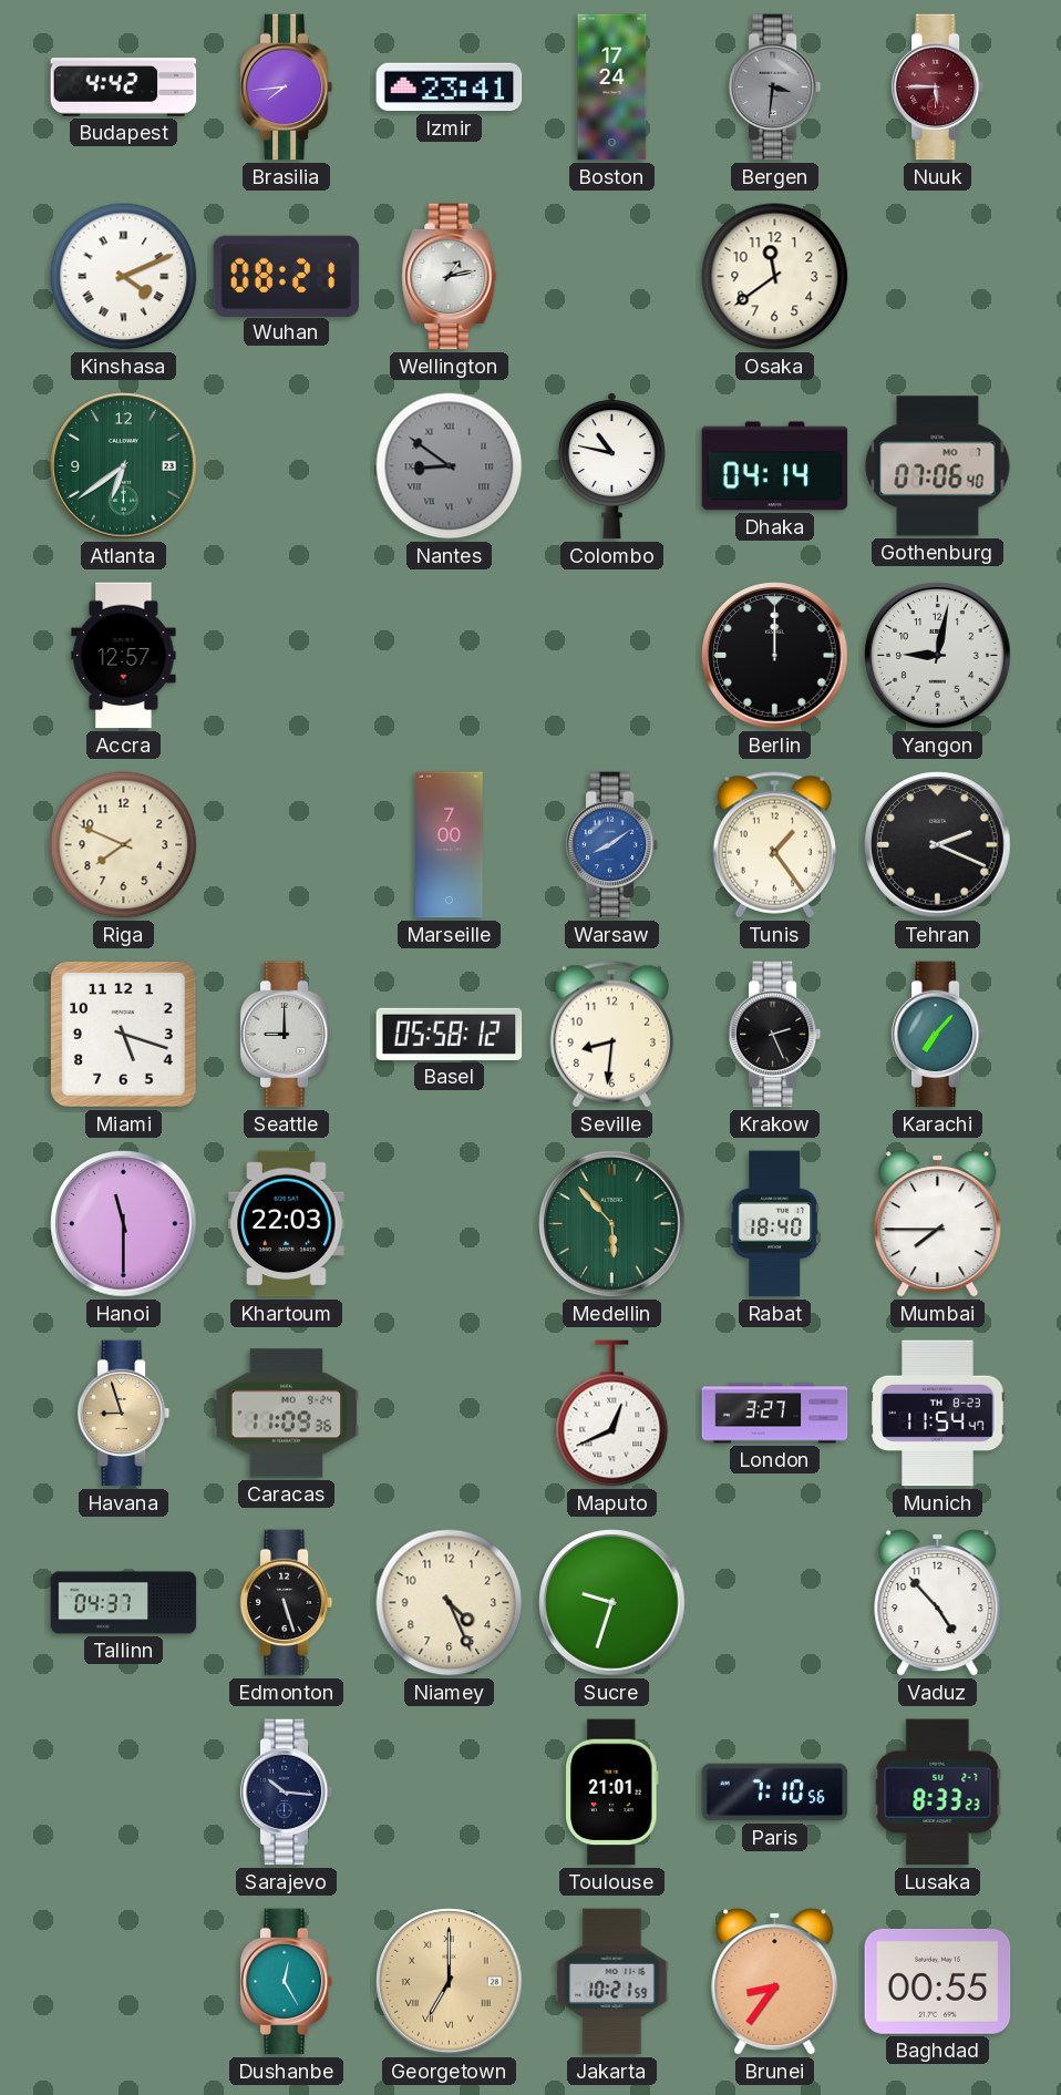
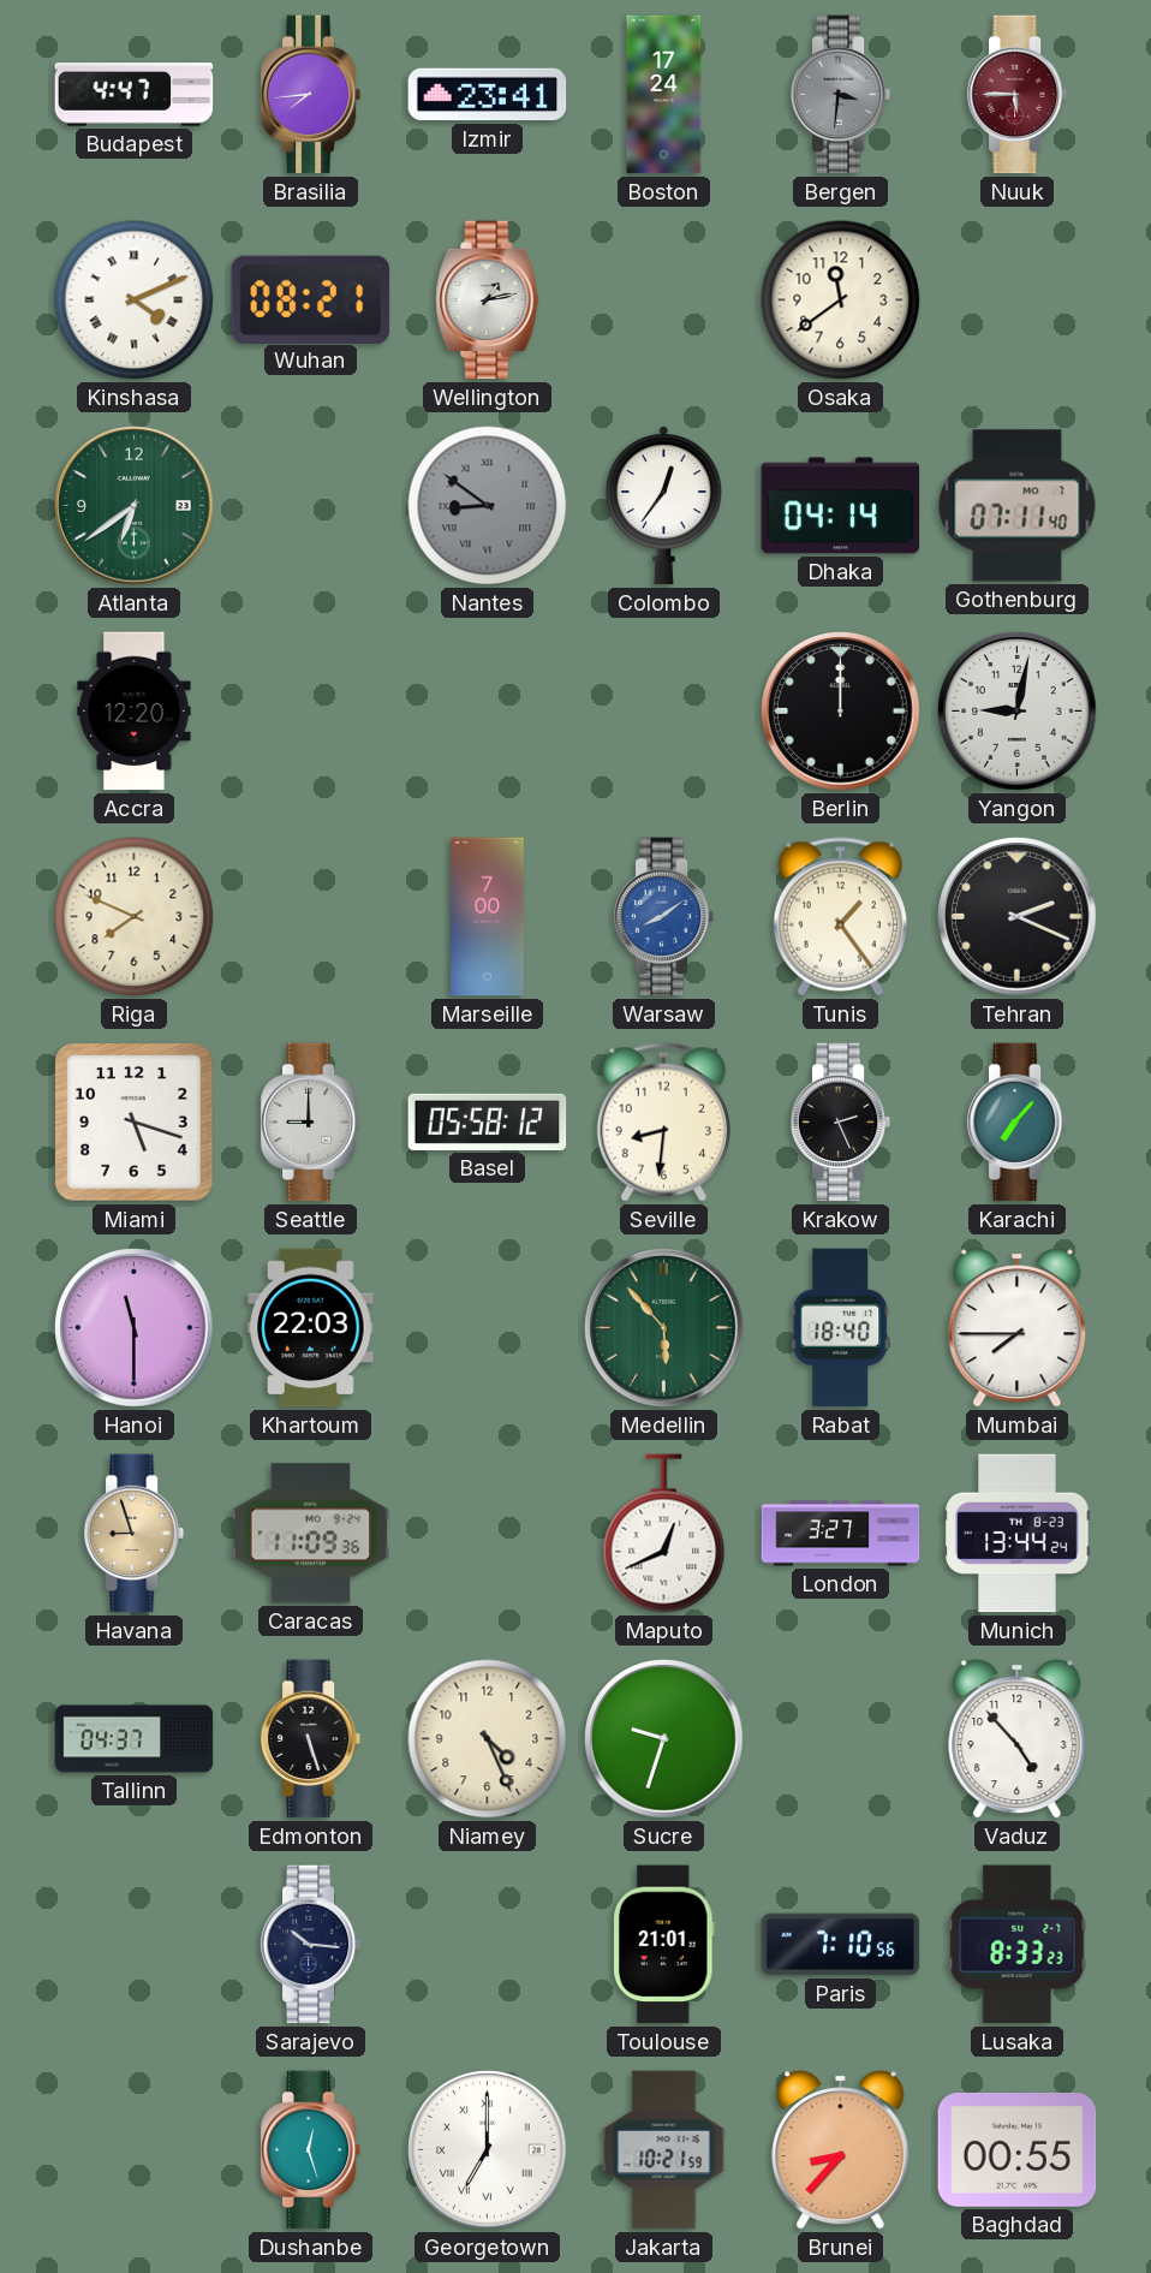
Budapest: 4:42 -> 4:47
Colombo: 10:47 -> 12:36
Gothenburg: 07:06 -> 07:11
Accra: 12:57 -> 12:20
Munich: 11:54 -> 13:44
Dushanbe: 12:25 -> 12:27
Georgetown dial: champagne -> white
Brunei: 8:36 -> 8:37
